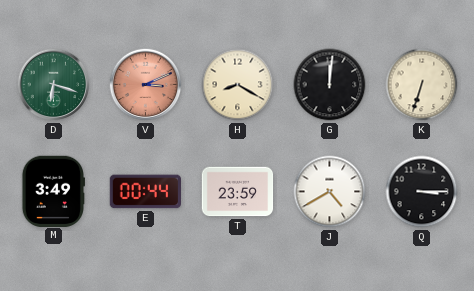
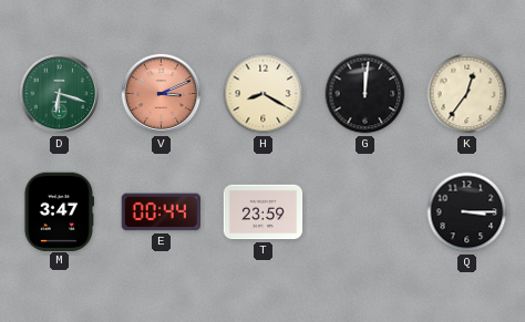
K: 6:33 -> 12:36
M: 3:49 -> 3:47
J: 4:40 -> none
